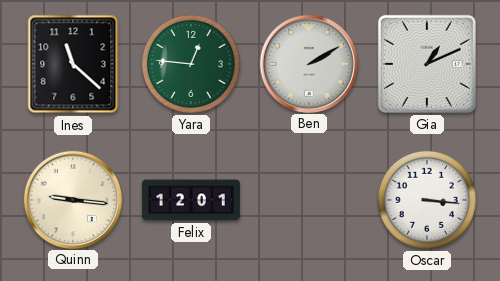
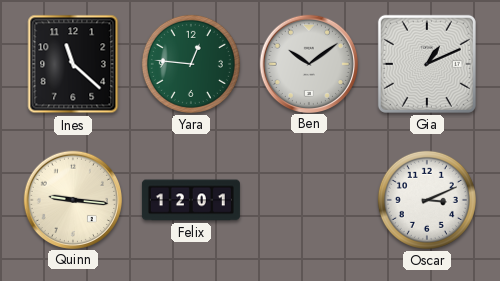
Ben: 2:10 -> 10:09
Oscar: 3:16 -> 3:11
